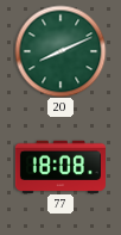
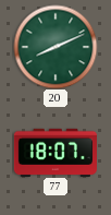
77: 18:08 -> 18:07
